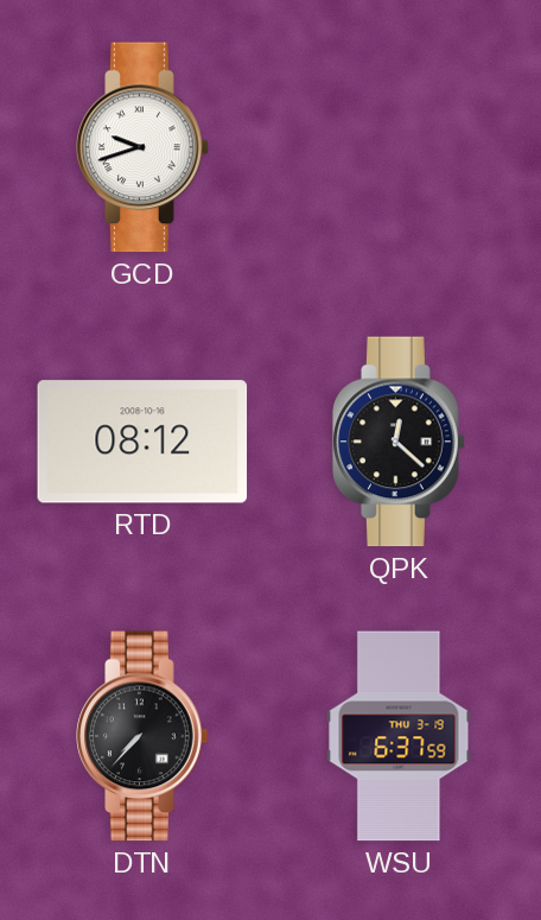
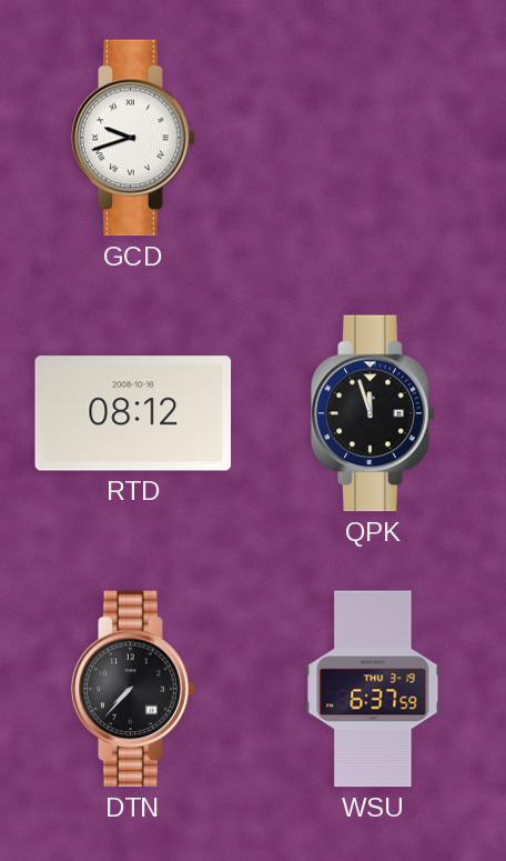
QPK: 12:22 -> 11:57
